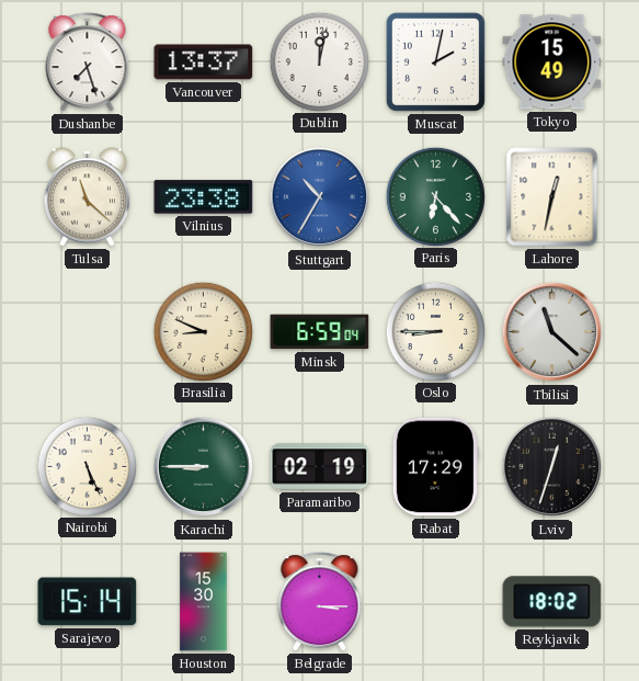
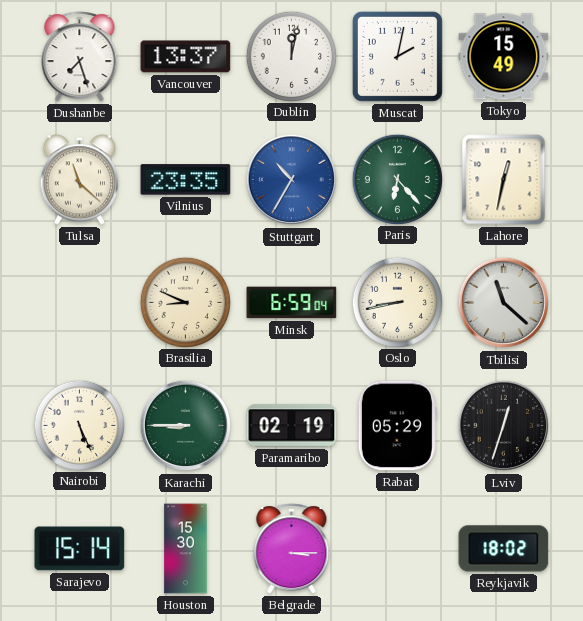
Vilnius: 23:38 -> 23:35
Oslo: 8:45 -> 8:43
Rabat: 17:29 -> 05:29
